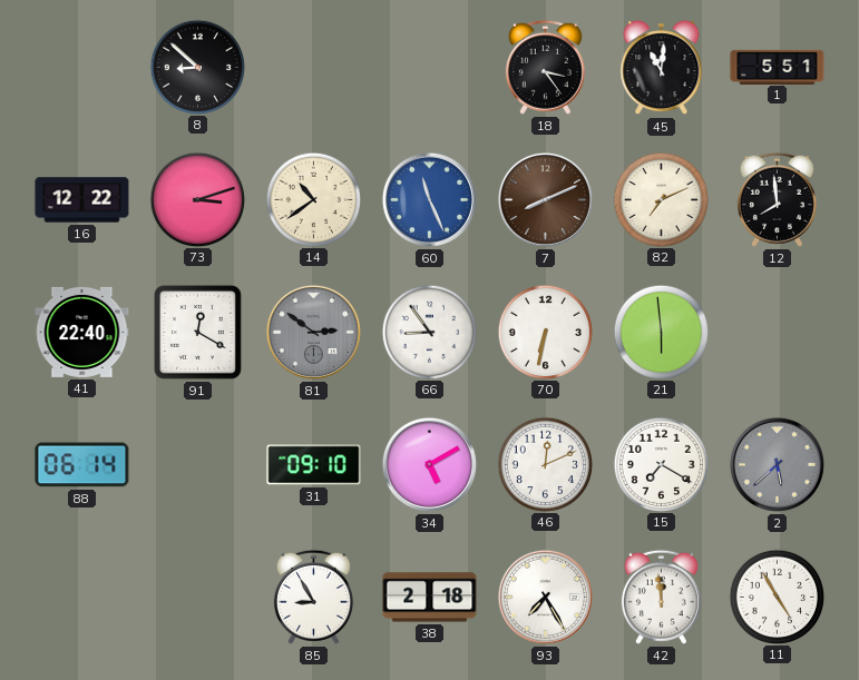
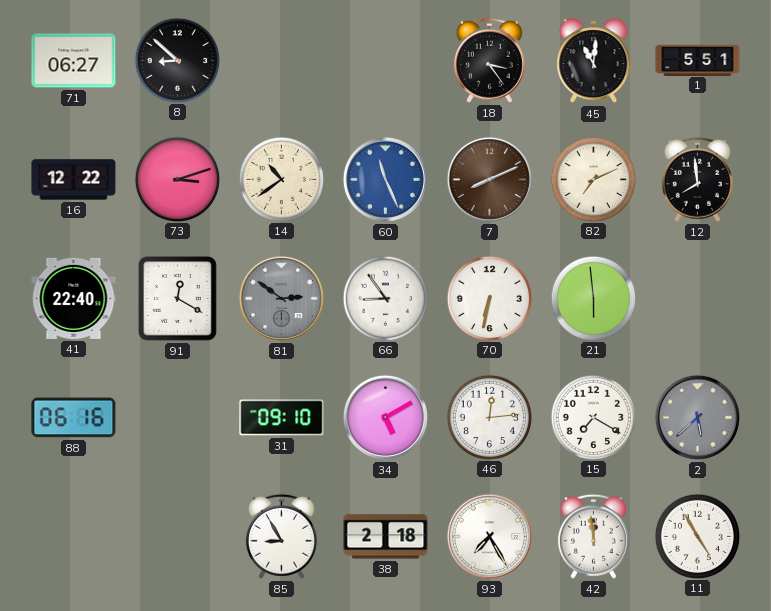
71: none -> 06:27
88: 06:14 -> 06:16
46: 12:11 -> 12:14
